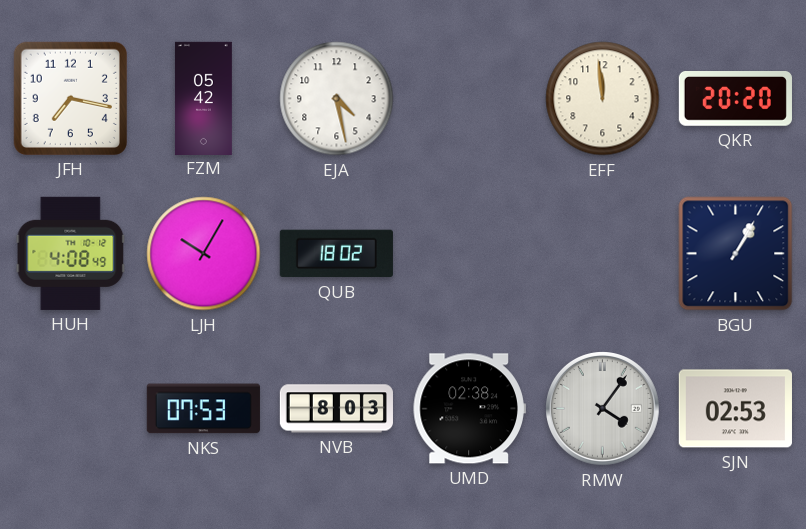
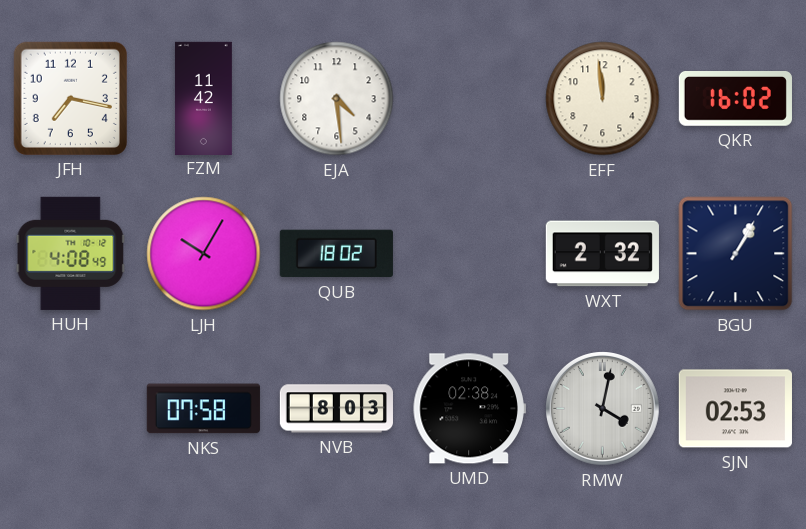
FZM: 05:42 -> 11:42
EJA: 4:28 -> 4:29
QKR: 20:20 -> 16:02
WXT: none -> 2:32
NKS: 07:53 -> 07:58
RMW: 4:06 -> 4:02
